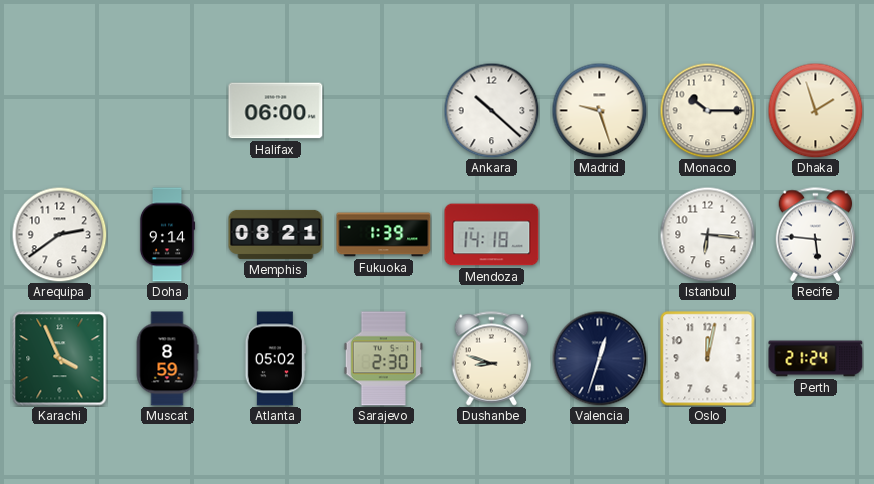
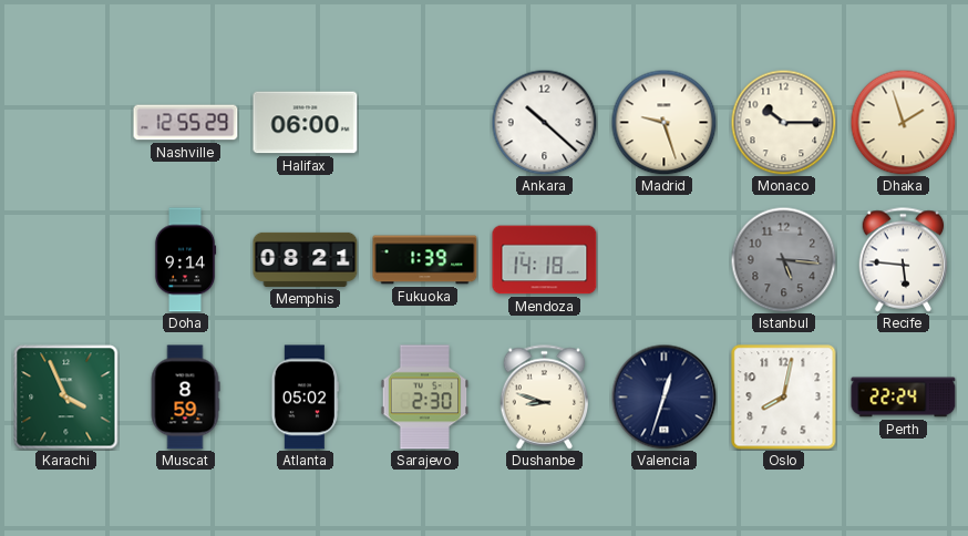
Nashville: none -> 12:55
Arequipa: 2:39 -> none
Istanbul: 6:16 -> 5:16
Istanbul dial: white -> grey
Oslo: 12:02 -> 8:02
Perth: 21:24 -> 22:24
